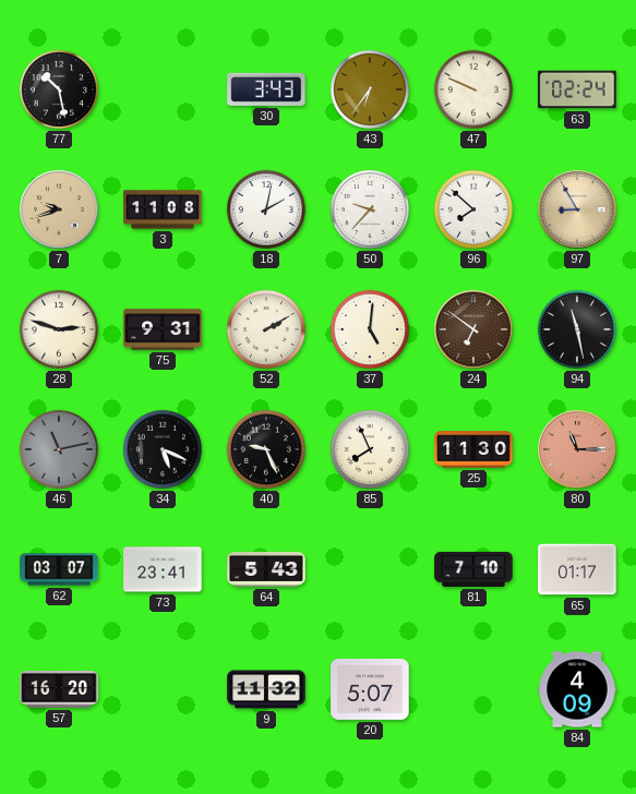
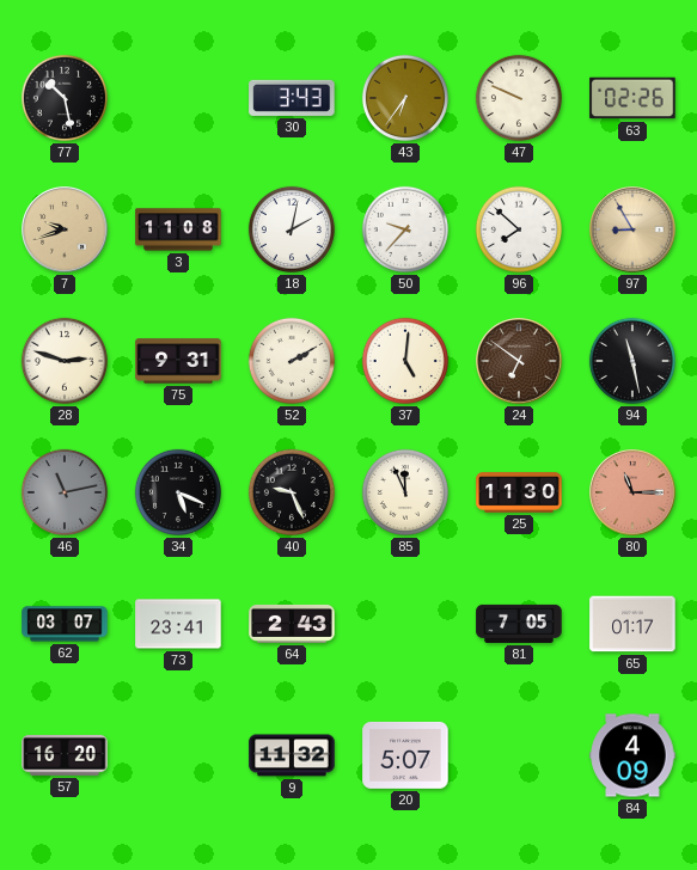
63: 02:24 -> 02:26
85: 7:56 -> 11:56
64: 5:43 -> 2:43
81: 7:10 -> 7:05
